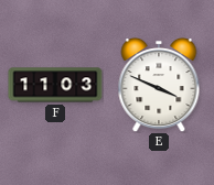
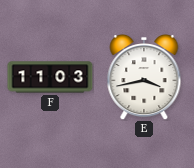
E: 3:49 -> 3:43
